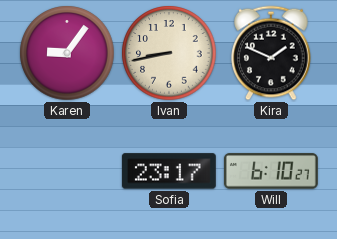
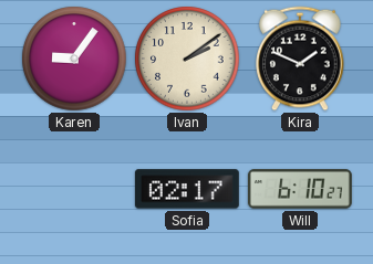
Ivan: 8:43 -> 2:09
Sofia: 23:17 -> 02:17
